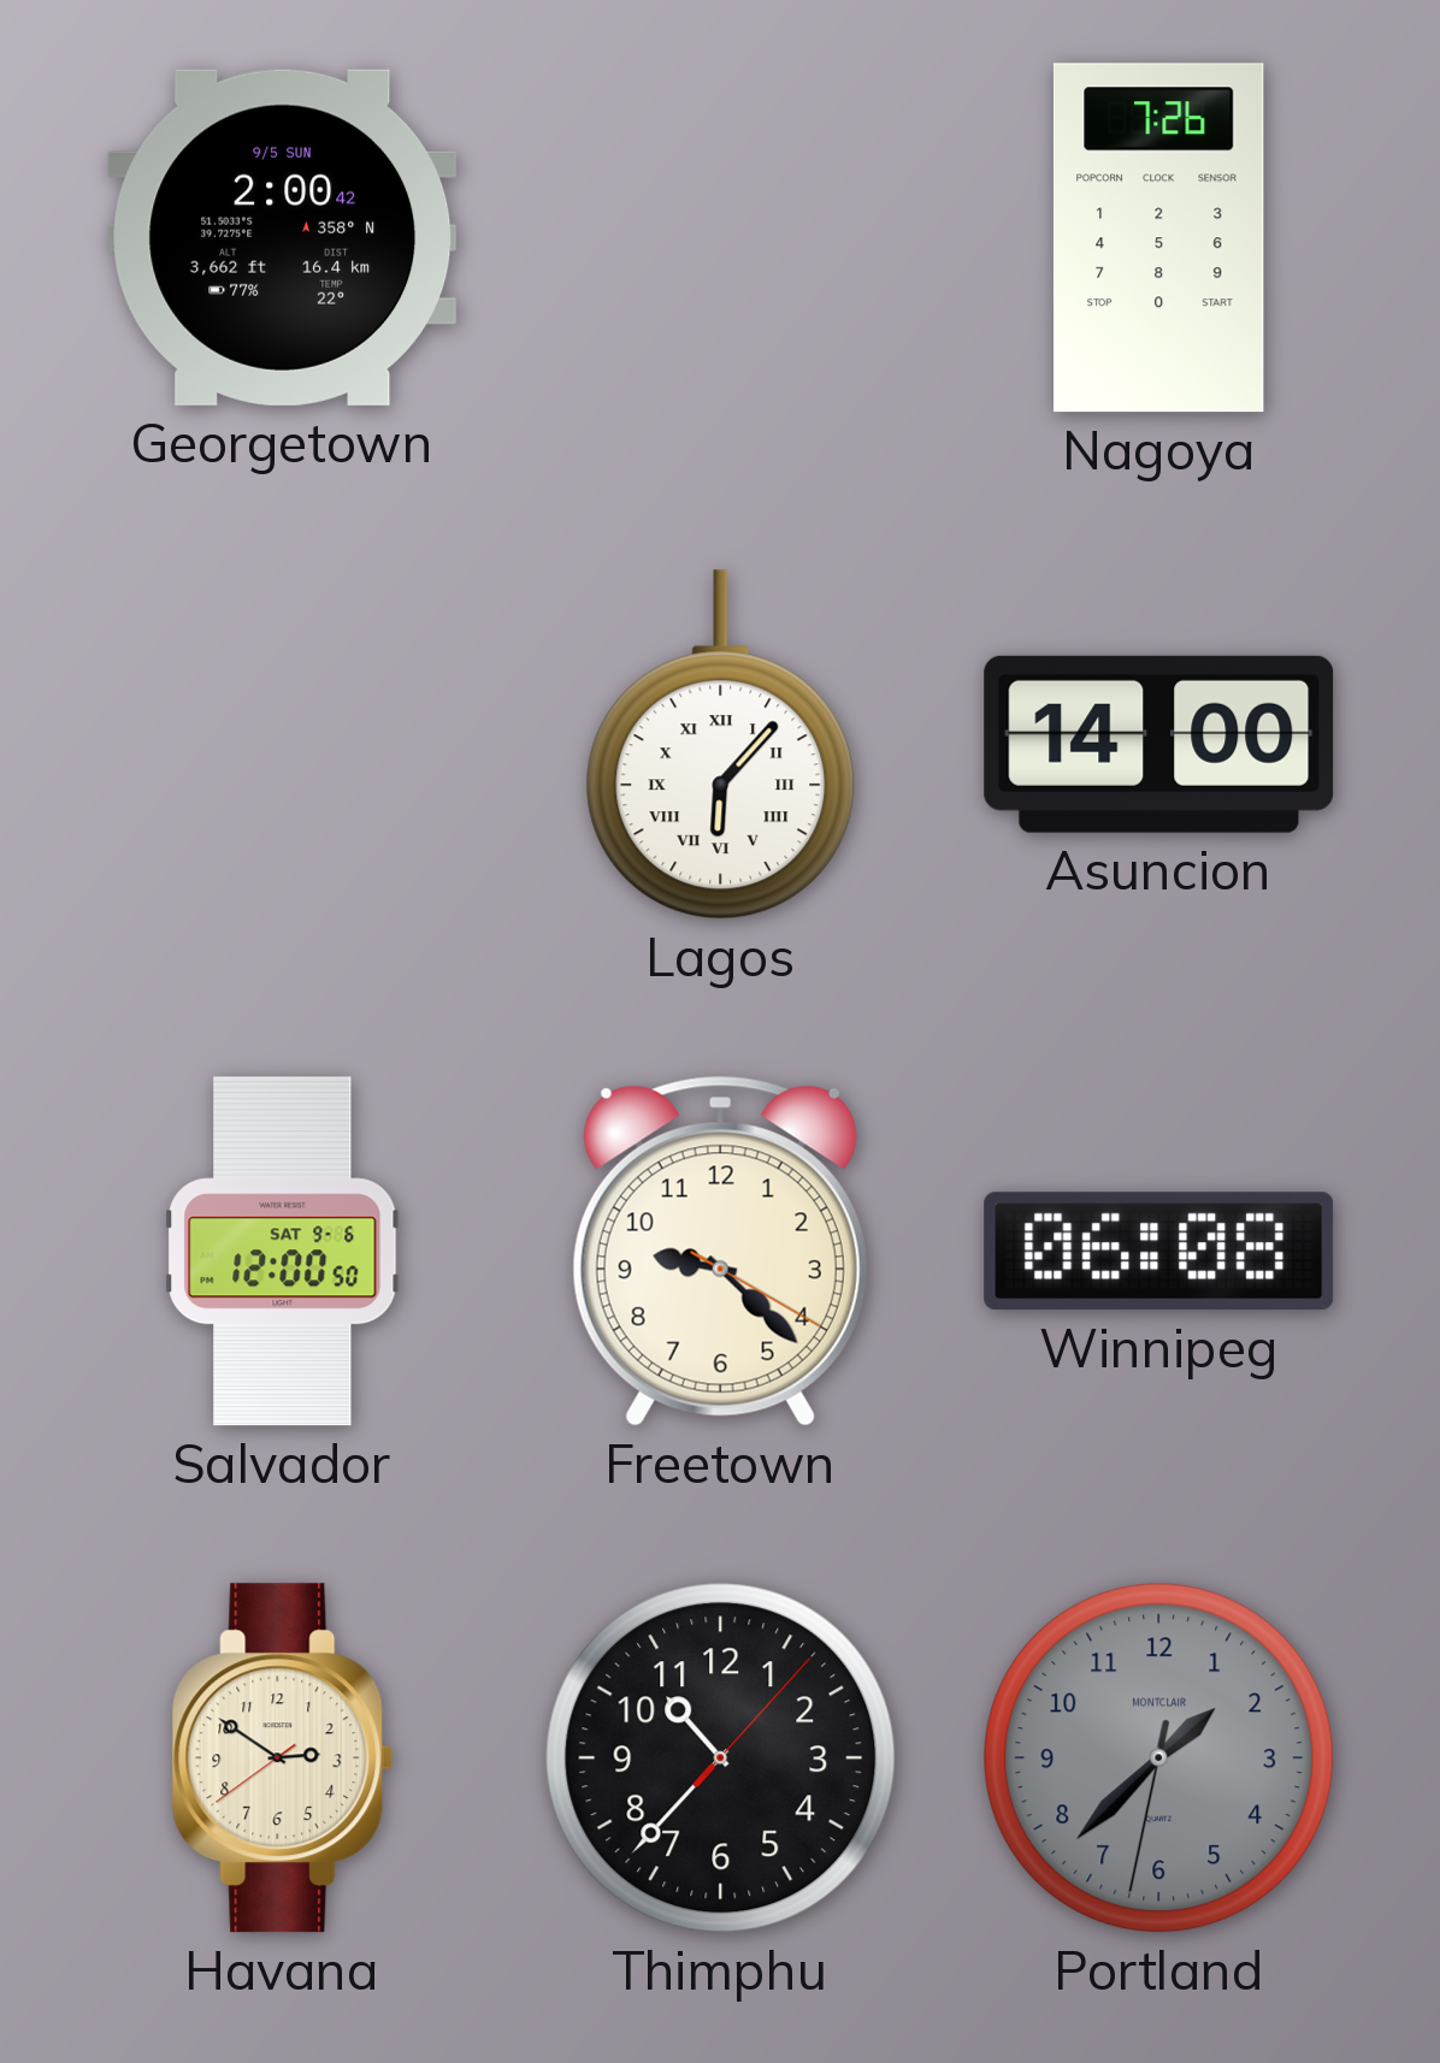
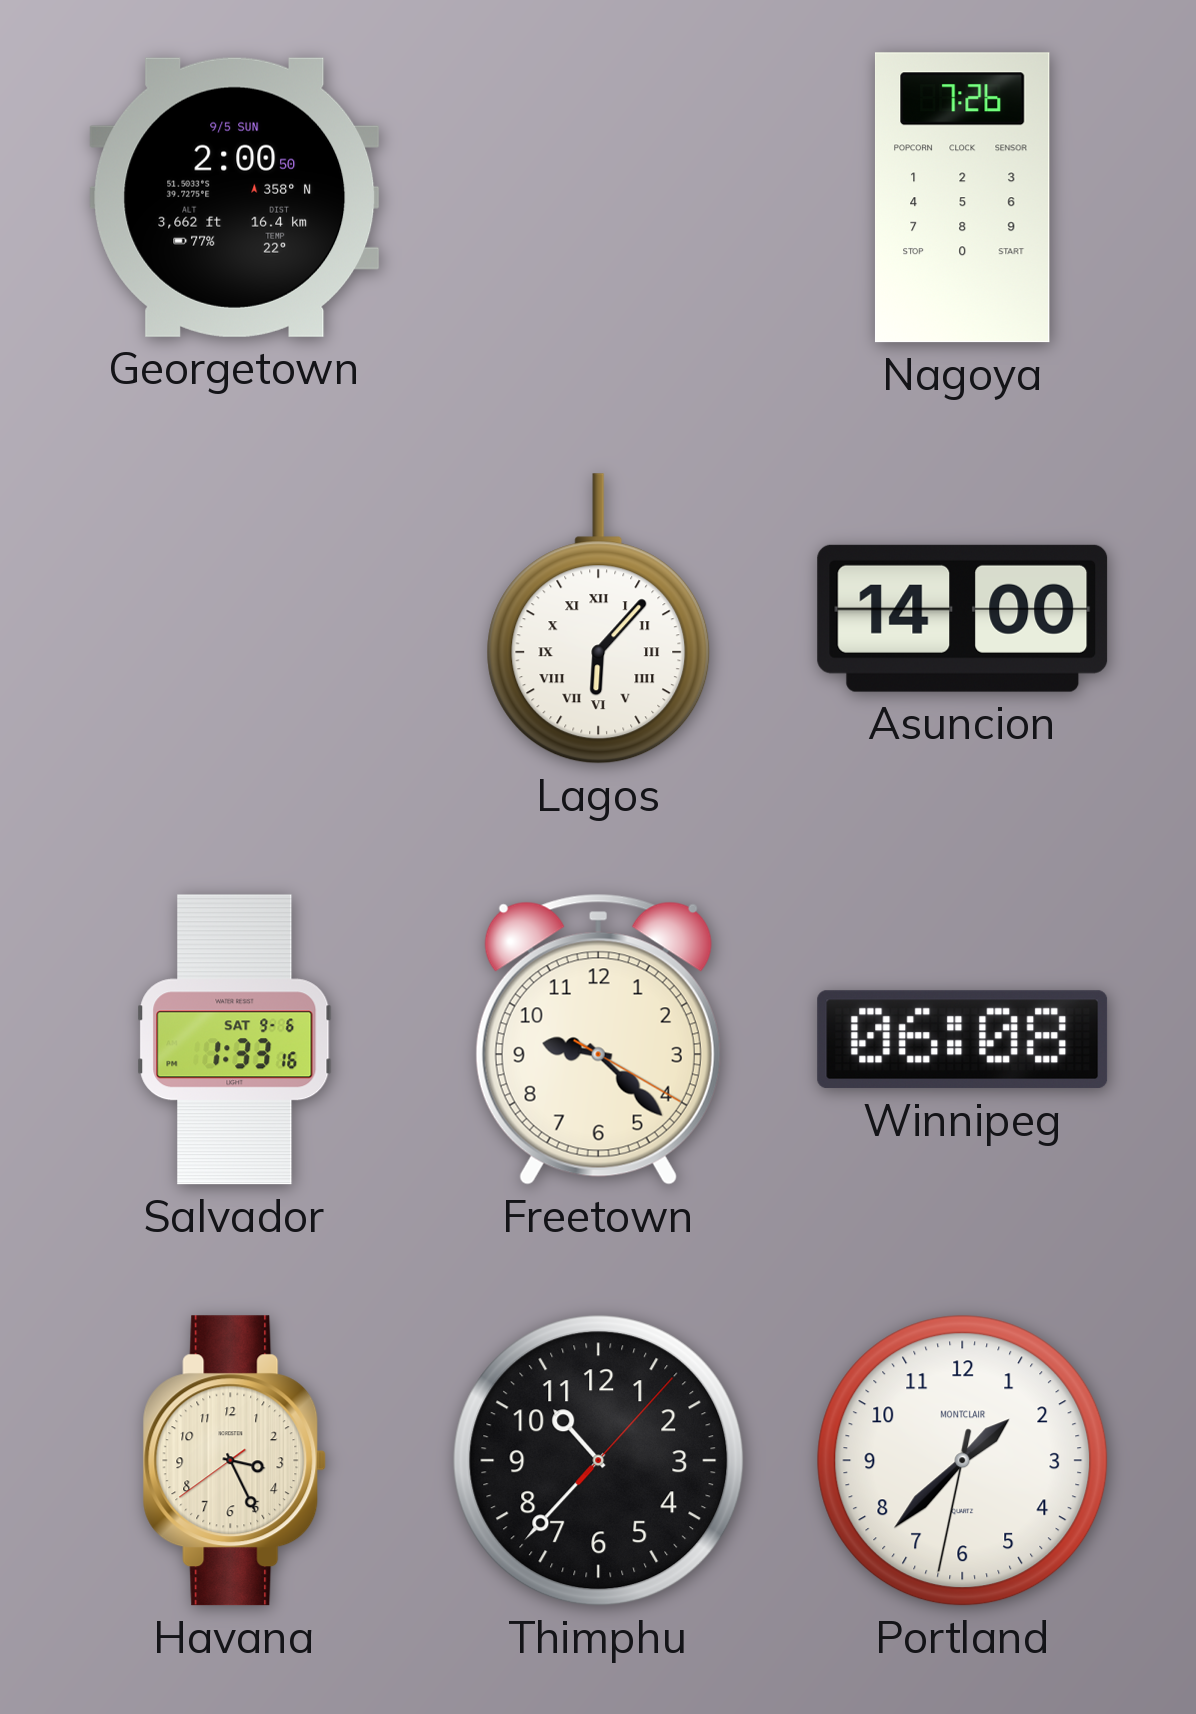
Georgetown: 2:00:42 -> 2:00:50
Salvador: 12:00 -> 1:33
Havana: 2:50 -> 3:25
Portland dial: grey -> white
